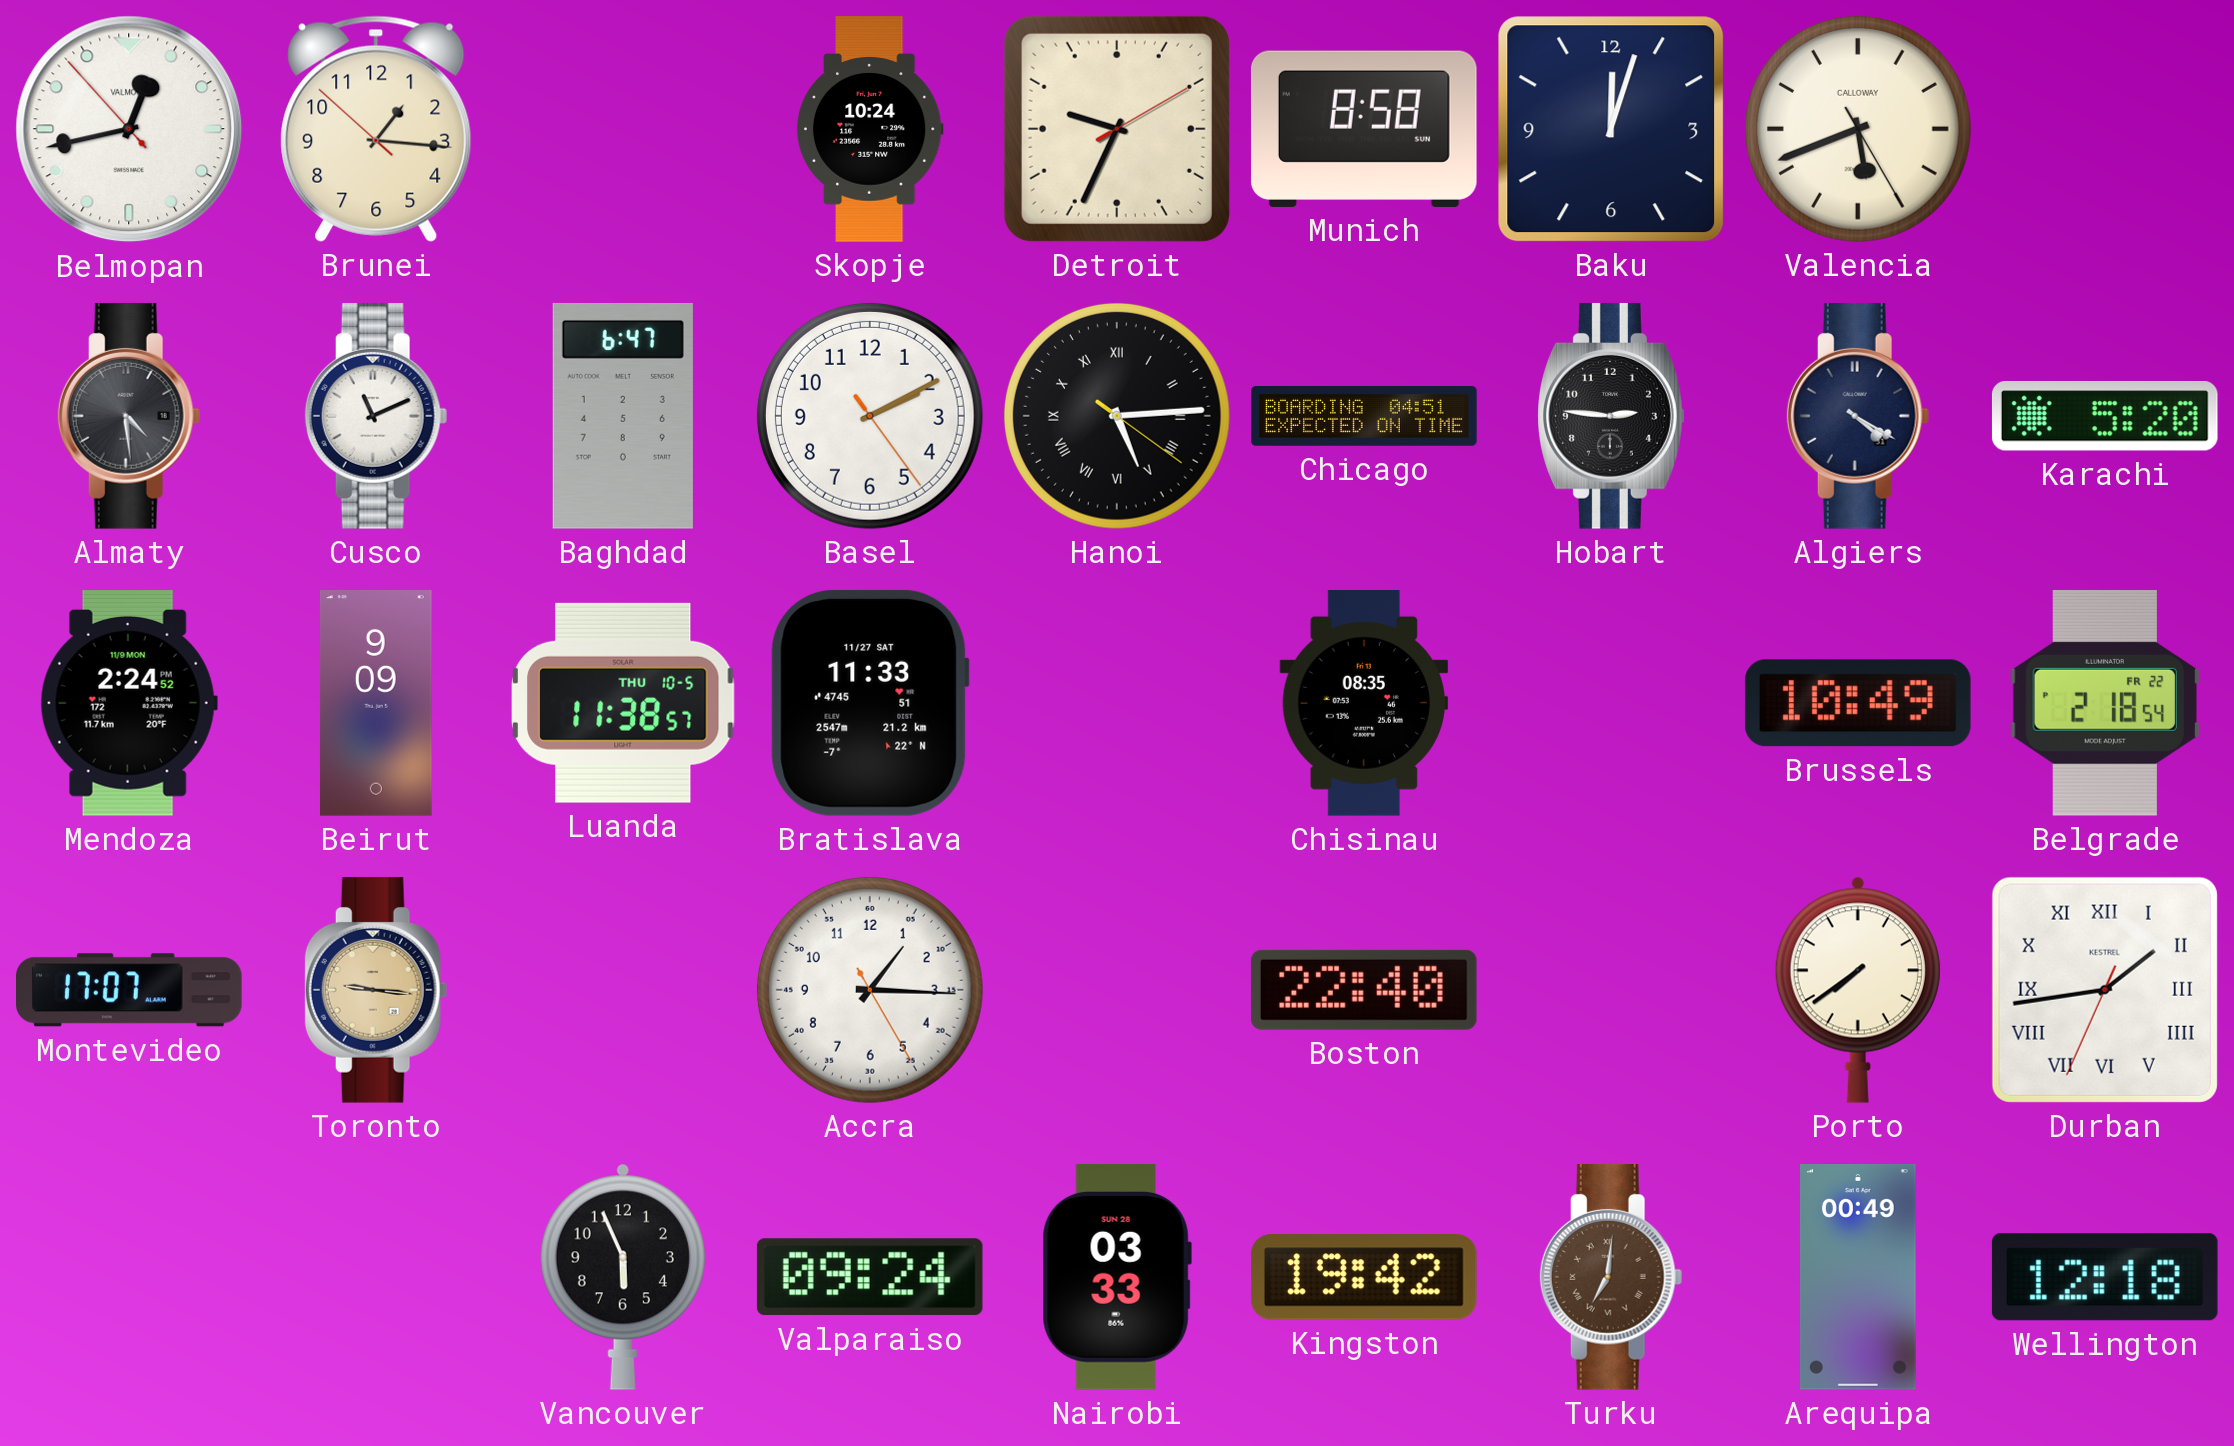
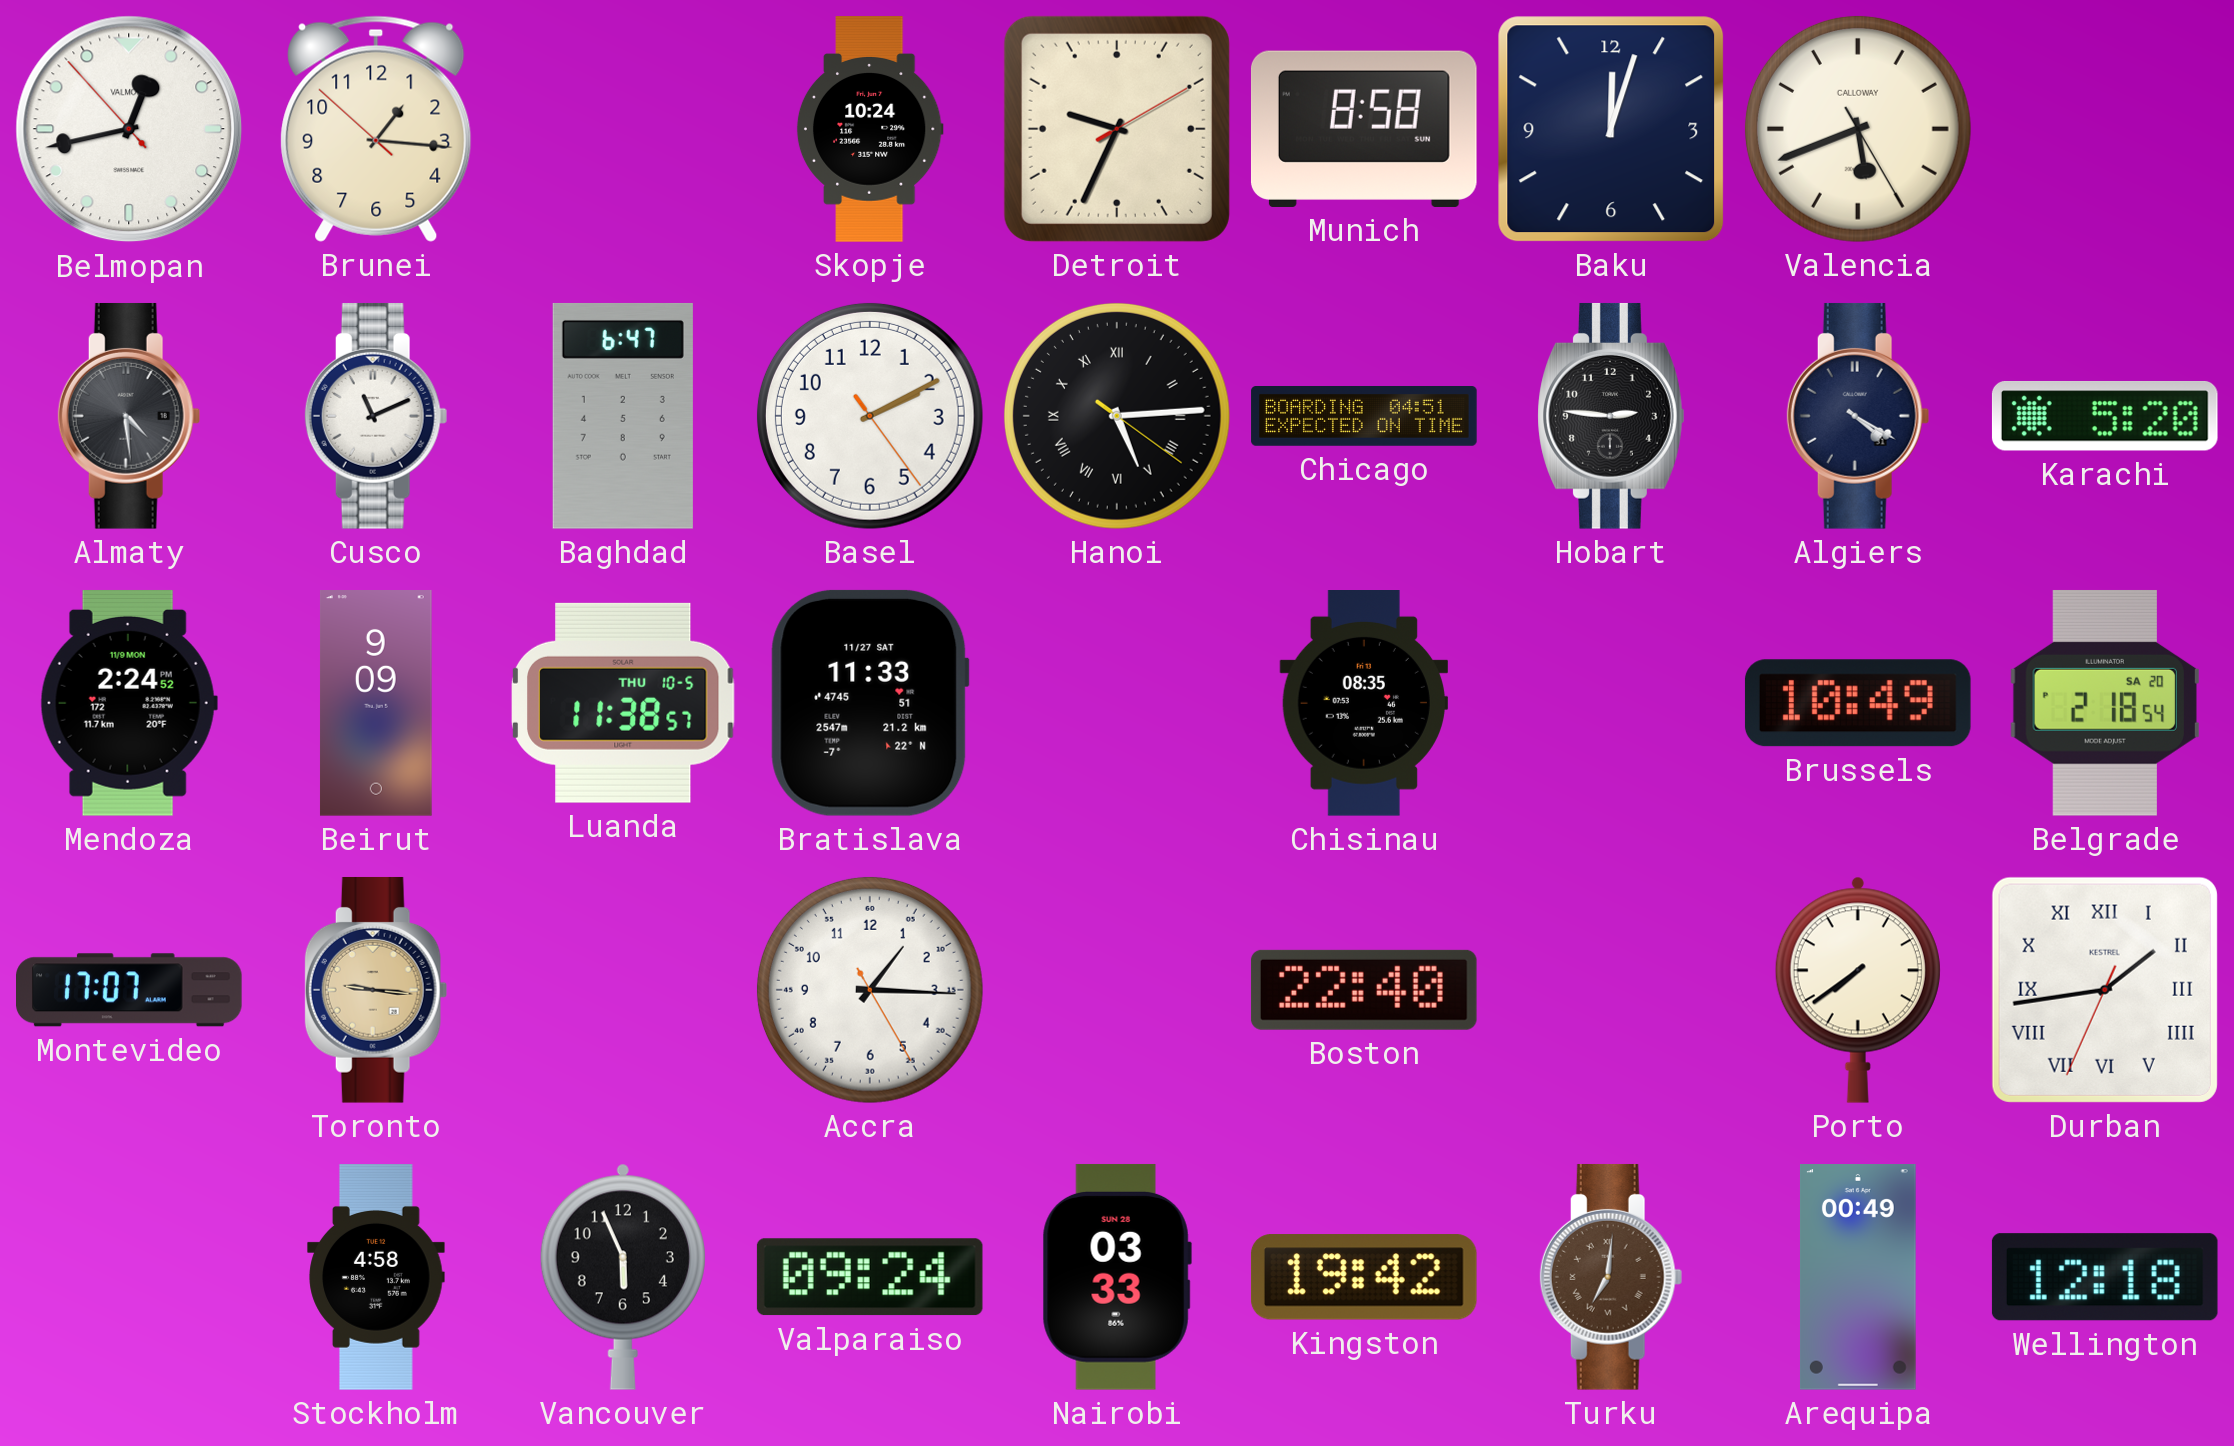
Belgrade date: FR 22 -> SA 20
Stockholm: none -> 4:58
